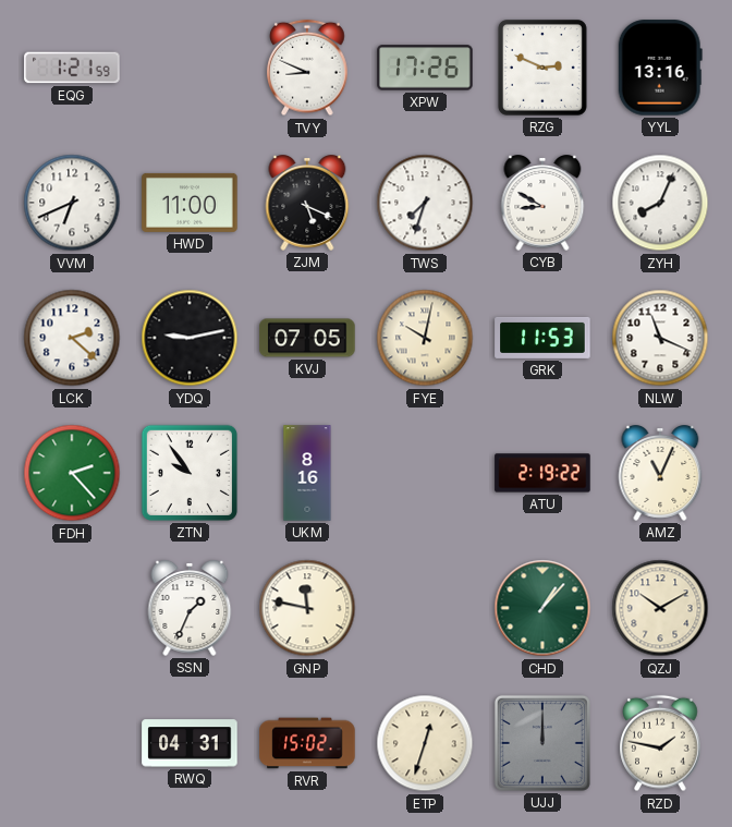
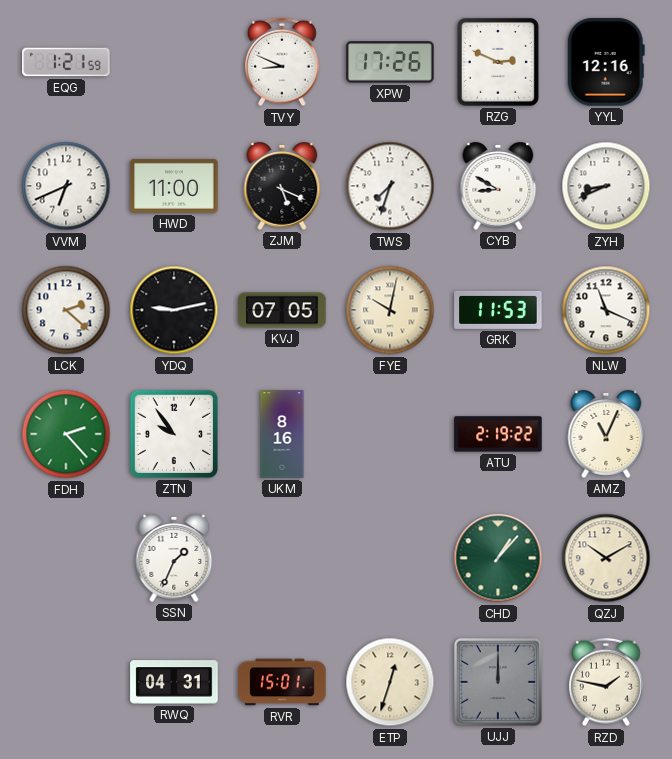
YYL: 13:16 -> 12:16
ZYH: 8:04 -> 8:41
GNP: 11:47 -> none
RVR: 15:02 -> 15:01
